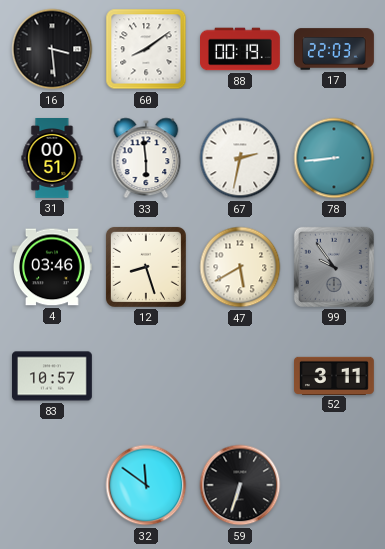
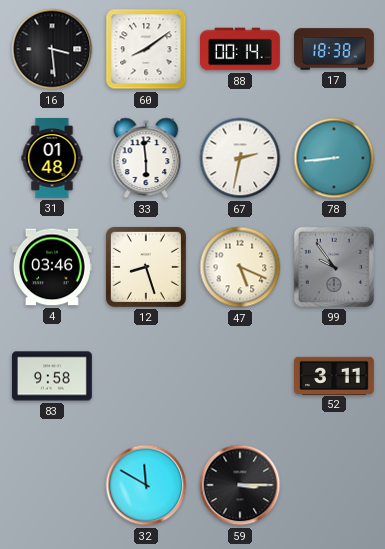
88: 00:19 -> 00:14
17: 22:03 -> 18:38
31: 00:51 -> 01:48
47: 5:40 -> 5:19
83: 10:57 -> 9:58
32: 11:51 -> 11:50
59: 6:33 -> 3:15
